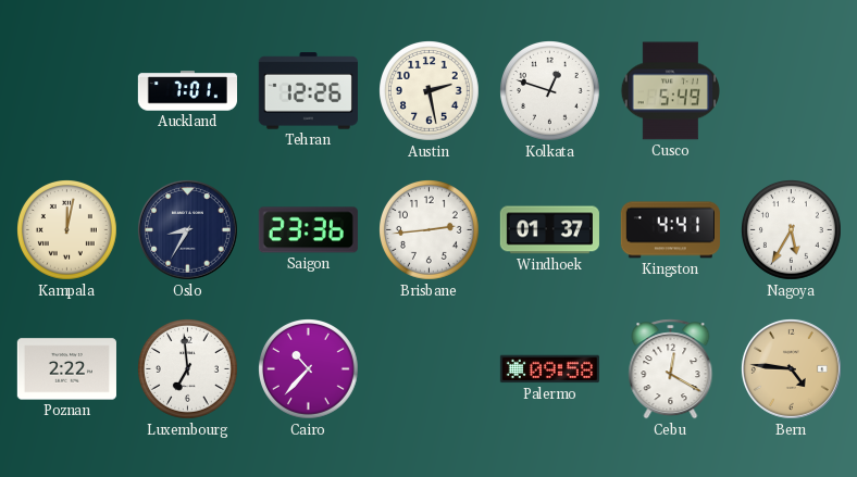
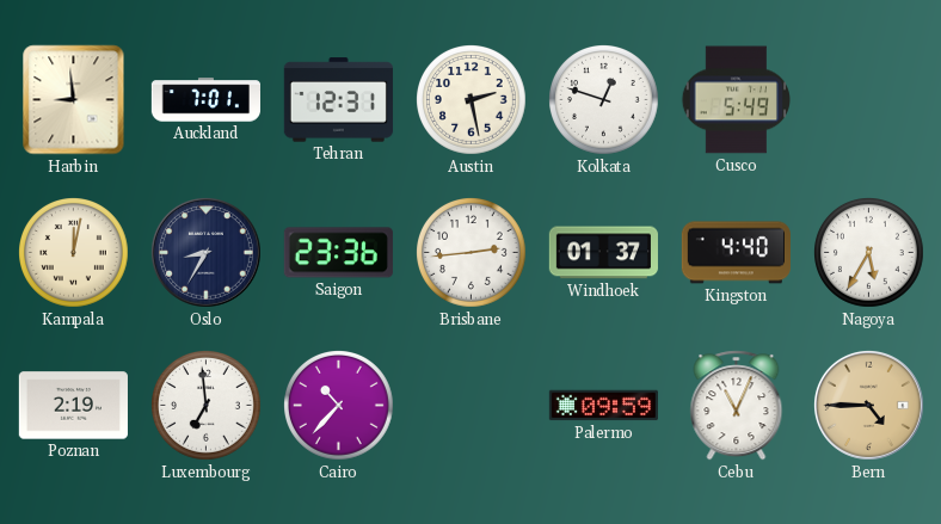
Harbin: none -> 8:59
Tehran: 12:26 -> 12:31
Kingston: 4:41 -> 4:40
Poznan: 2:22 -> 2:19
Palermo: 09:58 -> 09:59
Cebu: 12:20 -> 11:04
Bern: 4:46 -> 4:45
